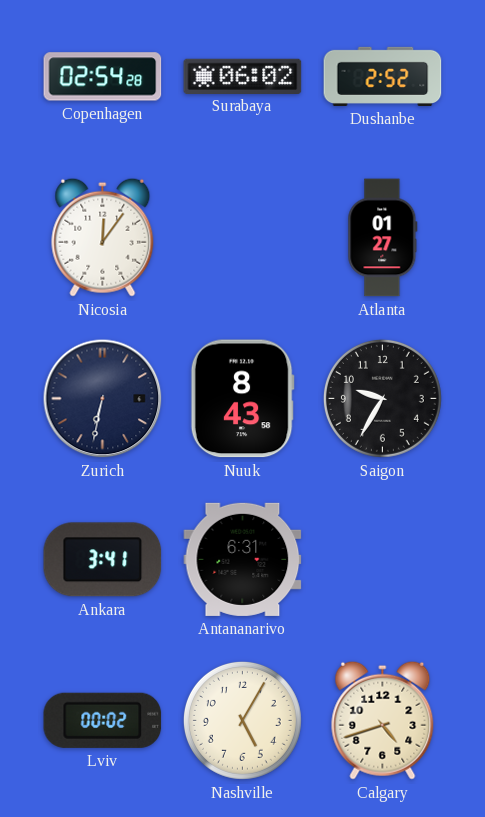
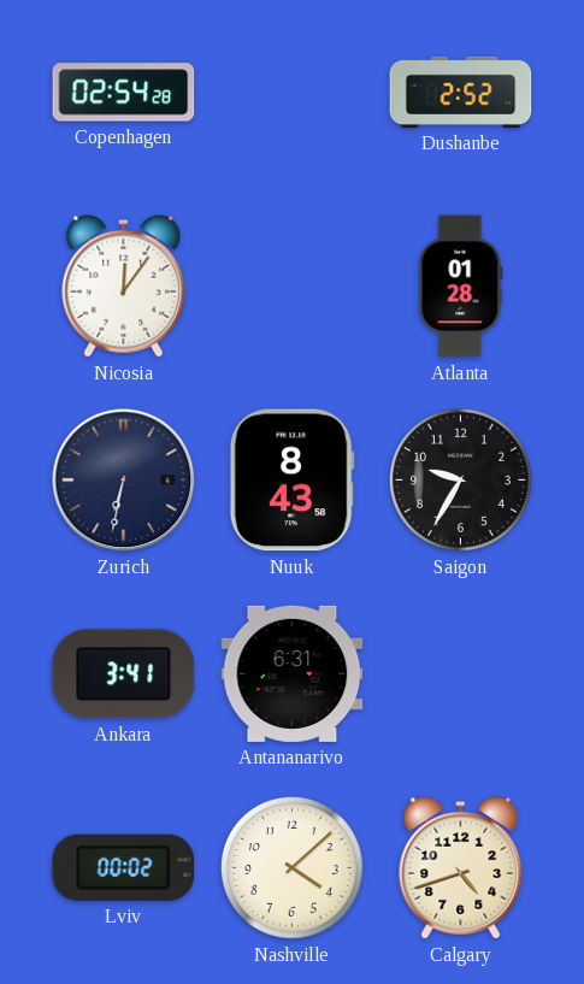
Surabaya: 06:02 -> none
Atlanta: 01:27 -> 01:28
Nashville: 5:05 -> 4:08
